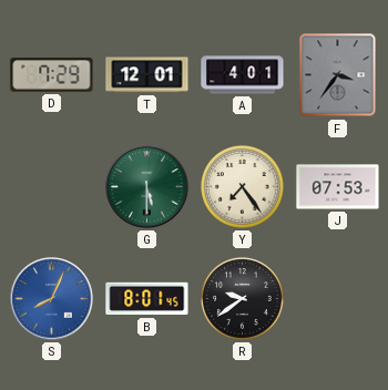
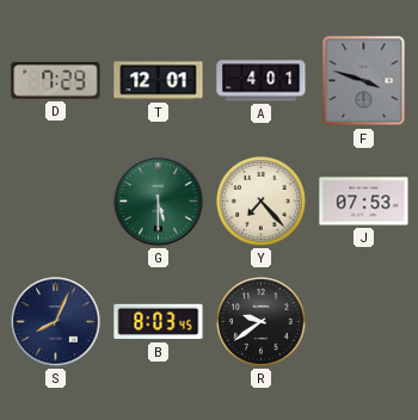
F: 3:36 -> 3:48
Y: 7:24 -> 7:23
S dial: blue -> navy
B: 8:01 -> 8:03
